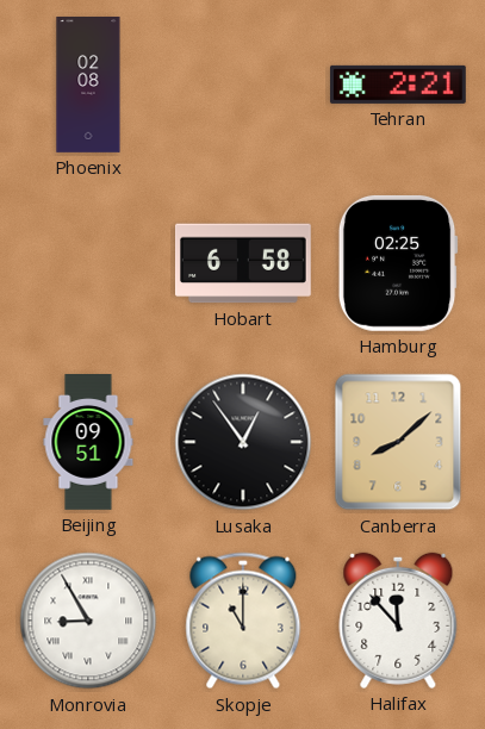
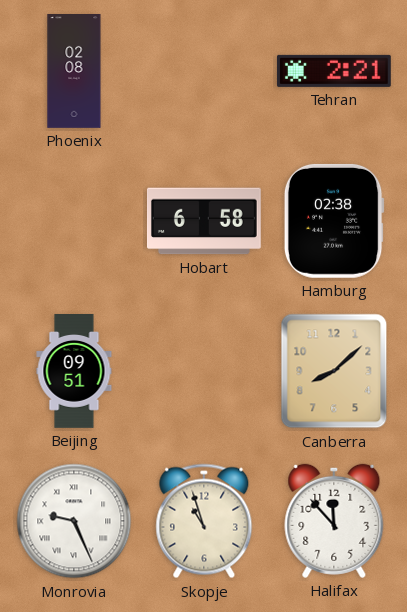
Hamburg: 02:25 -> 02:38
Lusaka: 12:54 -> none
Monrovia: 8:55 -> 9:26
Skopje: 11:00 -> 10:57
